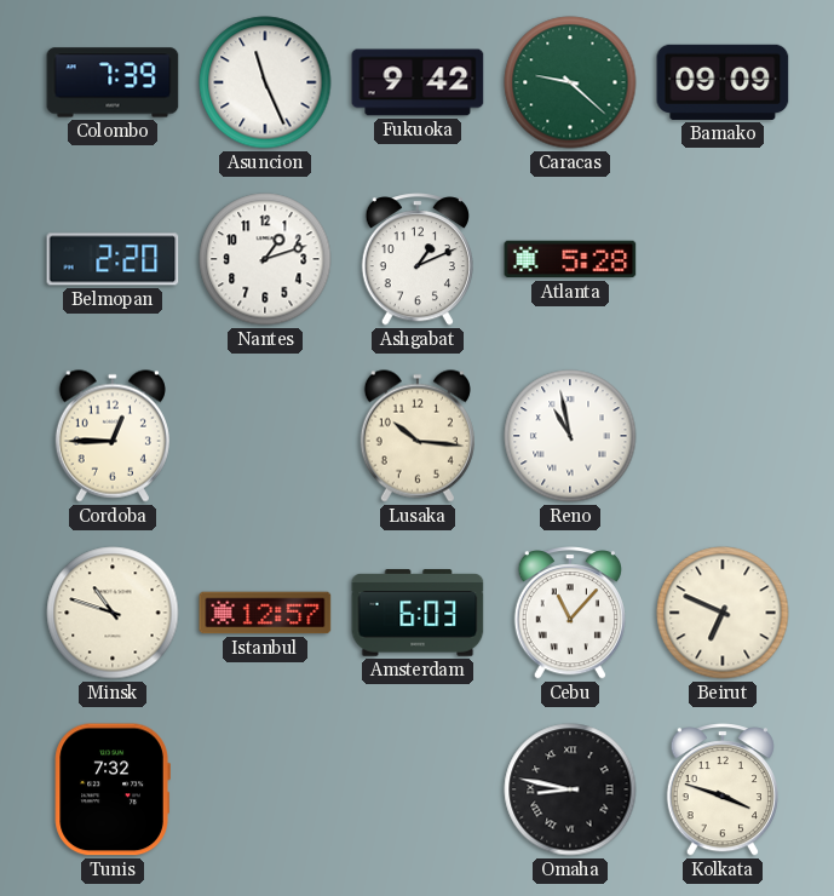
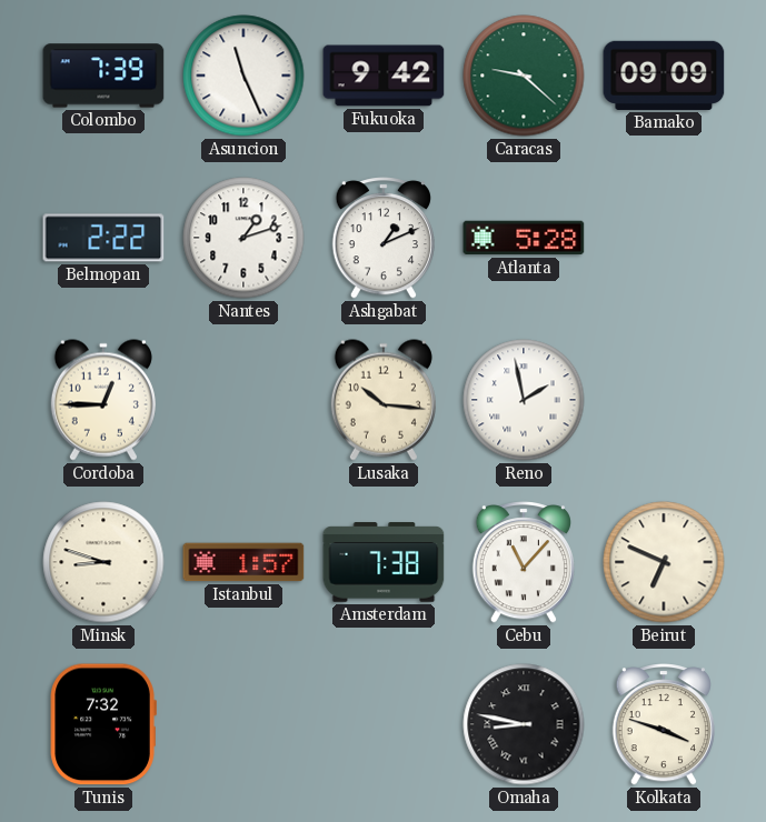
Belmopan: 2:20 -> 2:22
Reno: 10:58 -> 1:58
Minsk: 10:48 -> 8:48
Istanbul: 12:57 -> 1:57
Amsterdam: 6:03 -> 7:38
